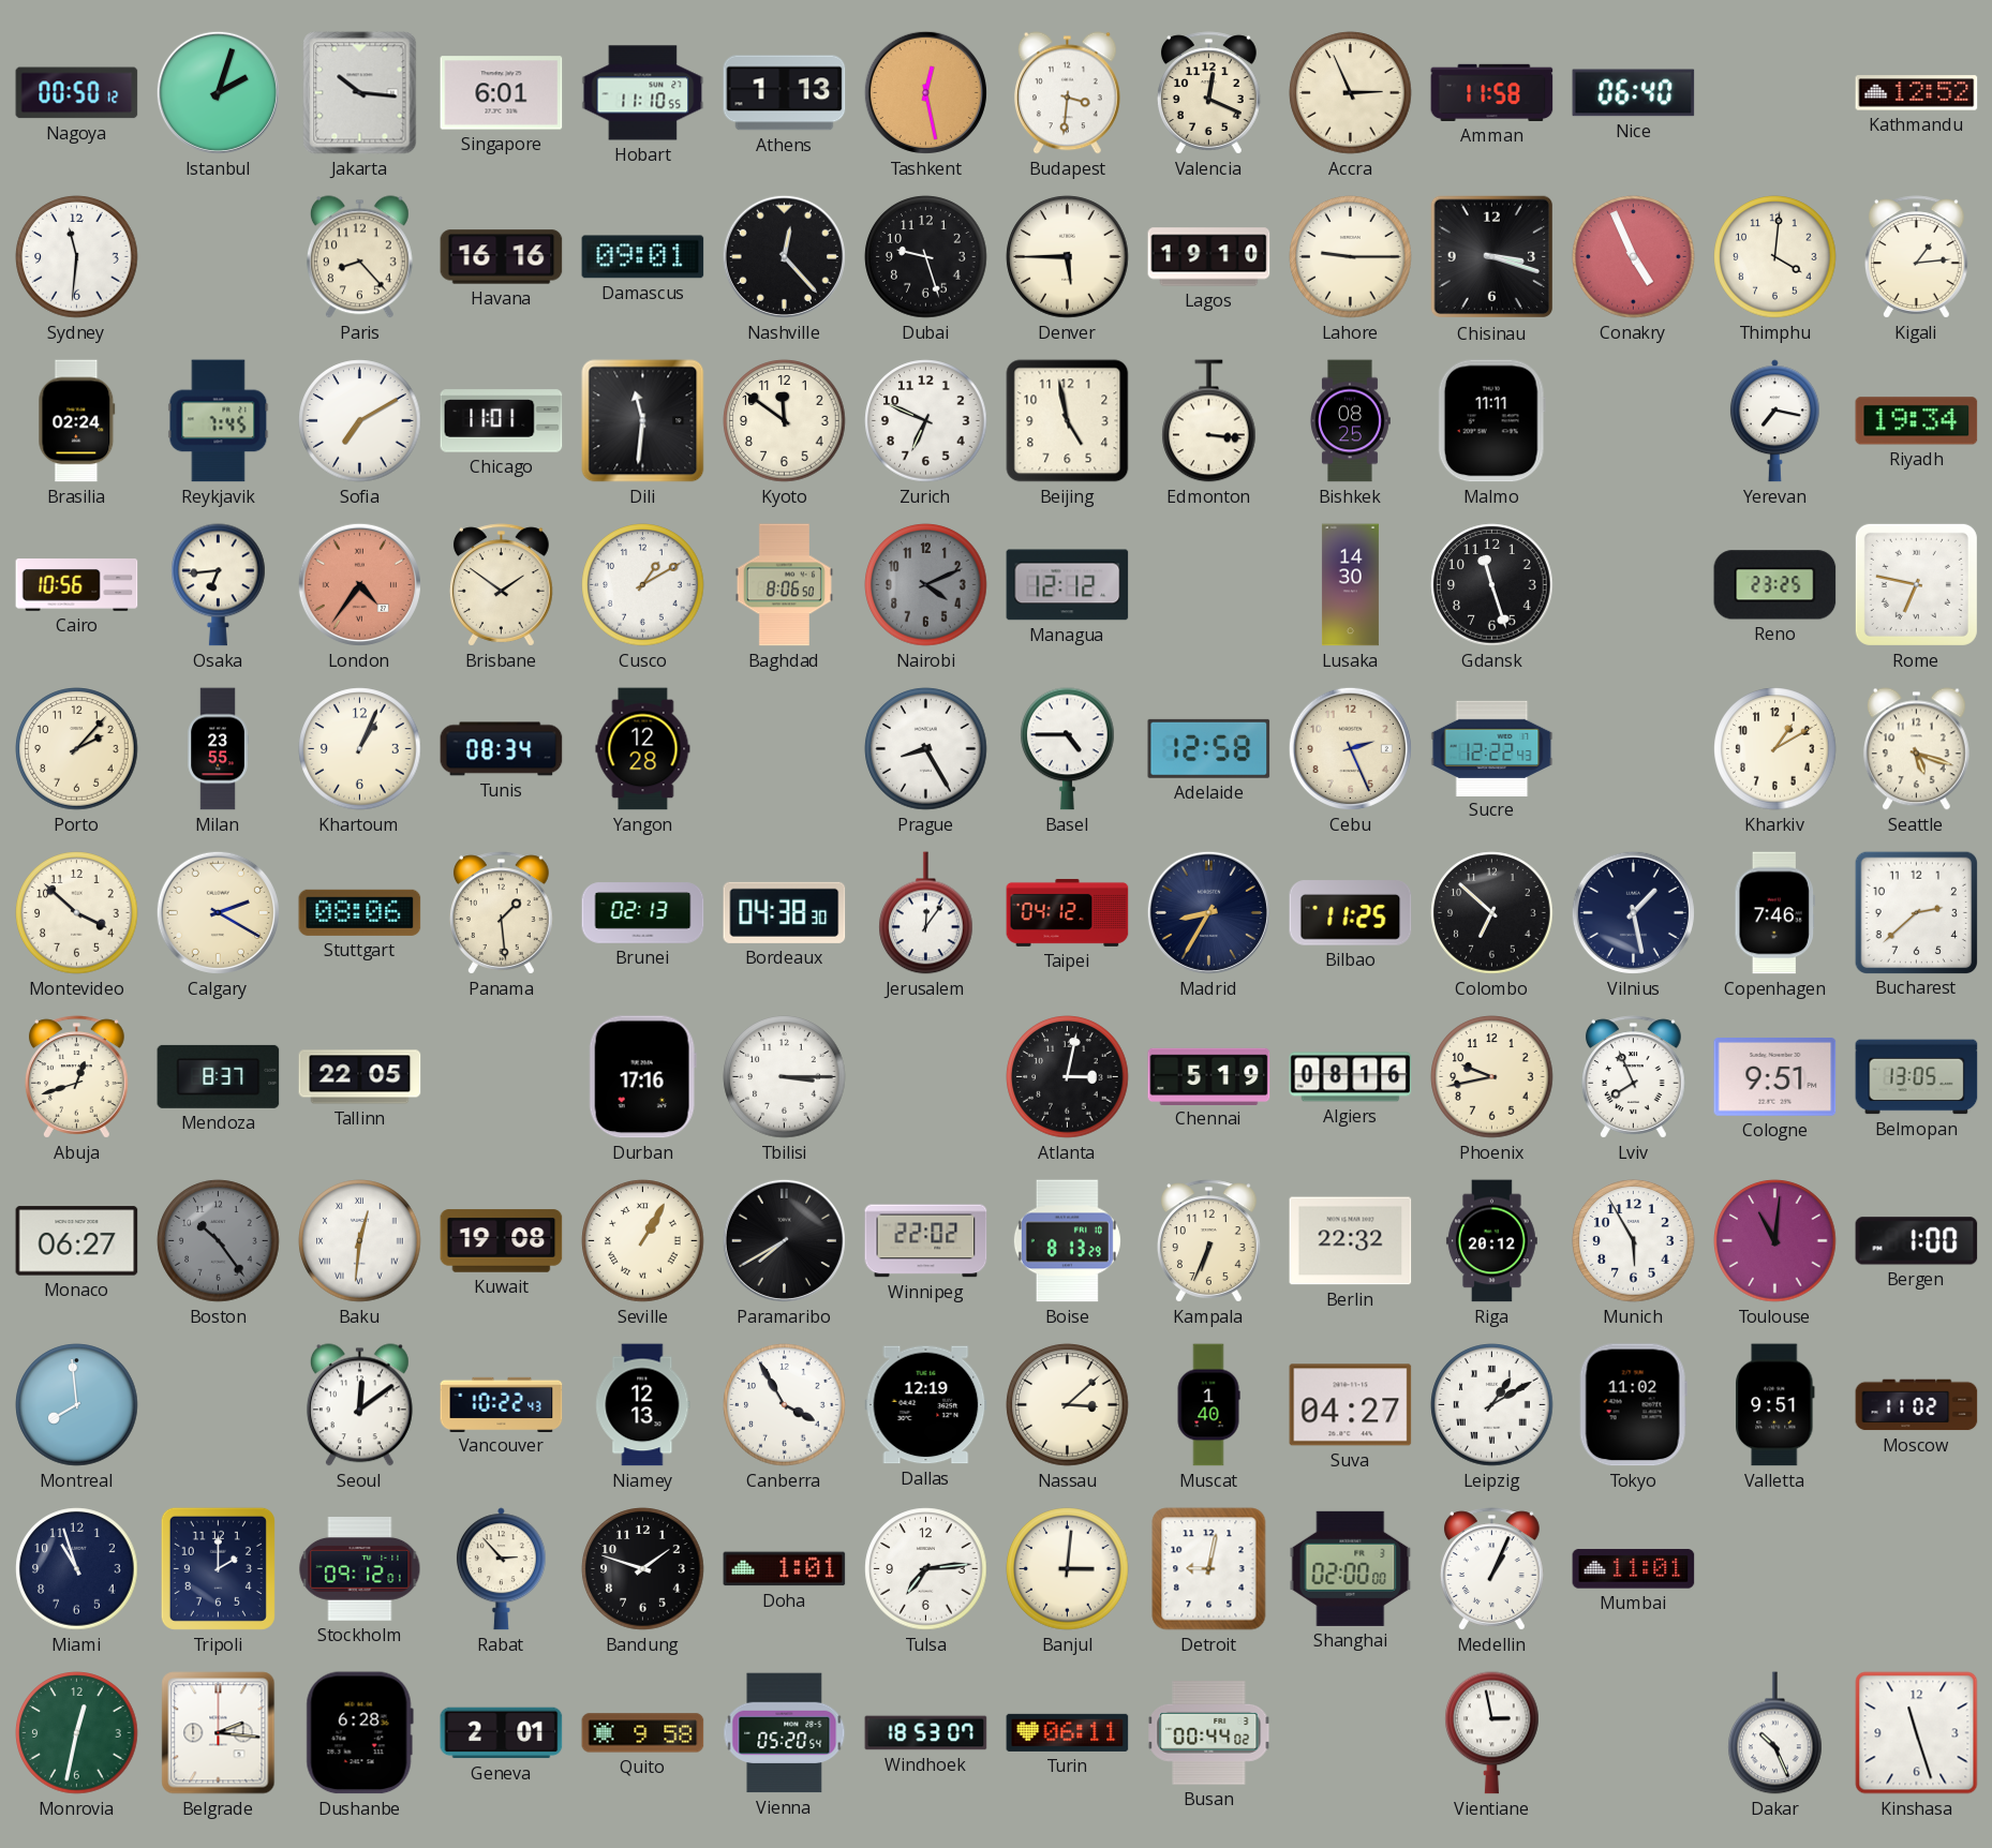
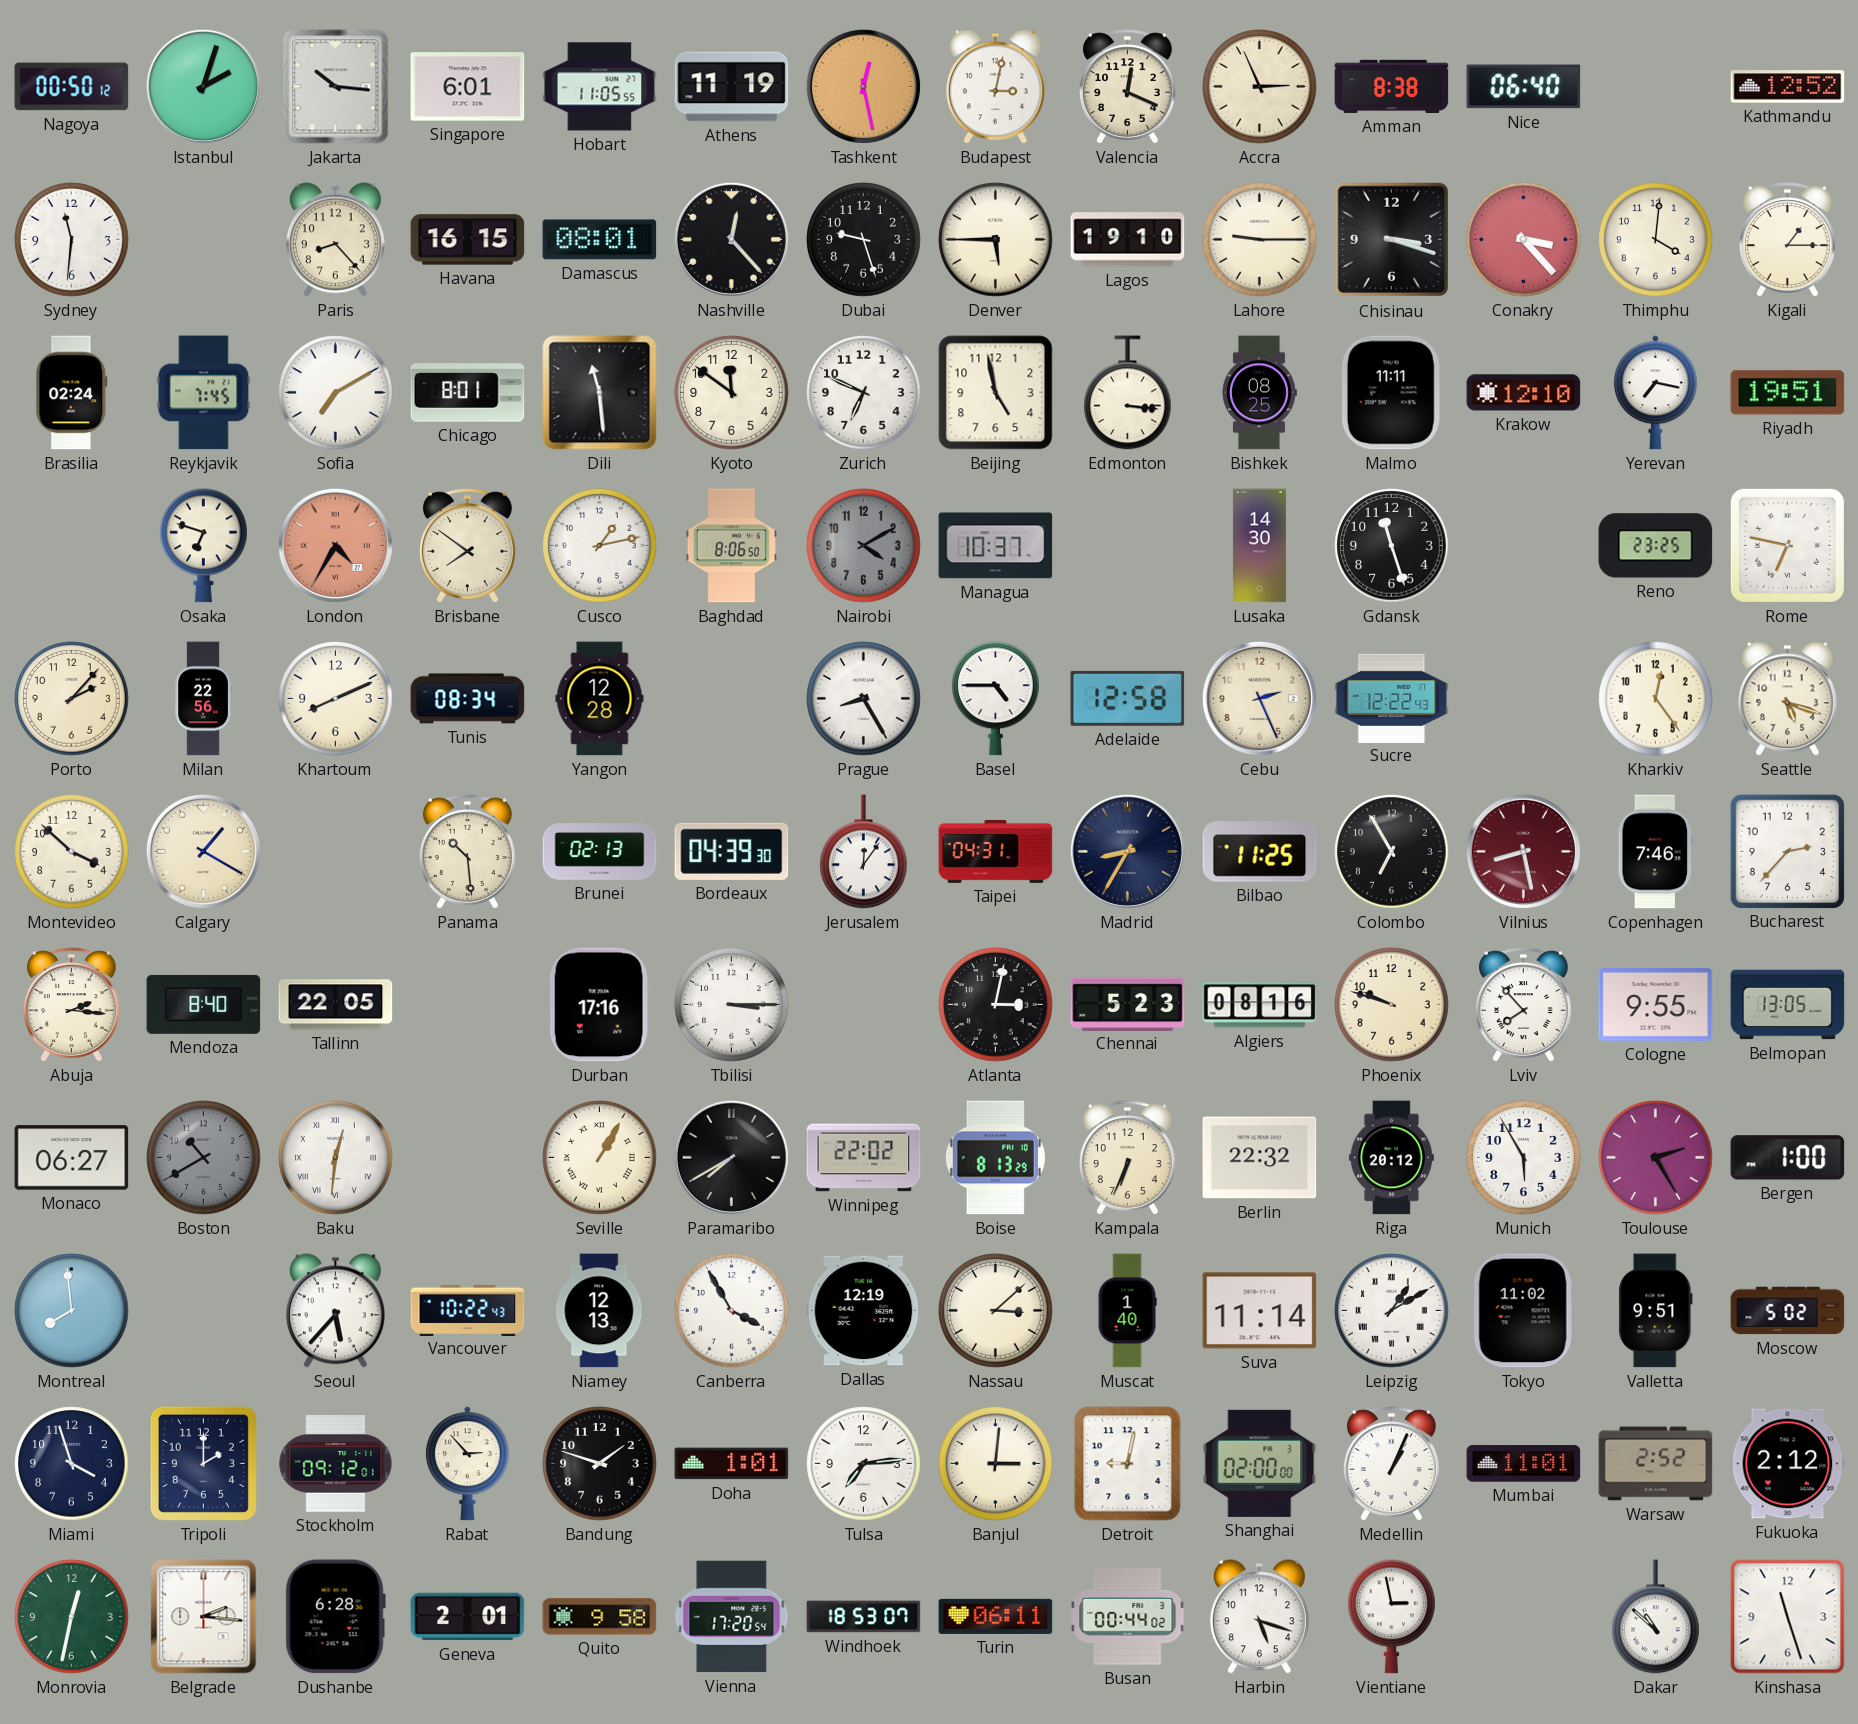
Hobart: 11:10 -> 11:05
Athens: 1:13 -> 11:19
Budapest: 3:31 -> 3:02
Amman: 11:58 -> 8:38
Havana: 16:16 -> 16:15
Damascus: 09:01 -> 08:01
Conakry: 4:56 -> 3:23
Kigali: 1:14 -> 1:15
Chicago: 11:01 -> 8:01
Dili: 11:31 -> 11:29
Krakow: none -> 12:10
Riyadh: 19:34 -> 19:51
Cairo: 10:56 -> none
Osaka: 6:44 -> 6:48
London: 4:36 -> 4:35
Brisbane: 1:51 -> 7:51
Cusco: 1:10 -> 1:13
Nairobi: 4:11 -> 4:10
Managua: 12:12 -> 10:37
Milan: 23:55 -> 22:56
Khartoum: 1:04 -> 8:11
Kharkiv: 1:10 -> 12:24
Calgary: 2:20 -> 1:20
Stuttgart: 08:06 -> none
Panama: 1:29 -> 10:29
Bordeaux: 04:38 -> 04:39
Taipei: 04:12 -> 04:31
Colombo: 6:52 -> 6:55
Vilnius: 1:28 -> 8:28
Vilnius dial: navy -> burgundy
Bucharest: 2:38 -> 2:37
Abuja: 12:42 -> 2:16
Mendoza: 8:37 -> 8:40
Chennai: 5:19 -> 5:23
Phoenix: 9:43 -> 9:48
Lviv: 7:56 -> 7:53
Cologne: 9:51 -> 9:55
Boston: 10:24 -> 10:40
Kuwait: 19:08 -> none
Toulouse: 11:01 -> 2:25
Seoul: 12:09 -> 5:37
Suva: 04:27 -> 11:14
Moscow: 11:02 -> 5:02
Miami: 10:57 -> 3:57
Warsaw: none -> 2:52
Fukuoka: none -> 2:12
Vienna: 05:20 -> 17:20
Harbin: none -> 5:18
Dakar: 10:26 -> 10:52
